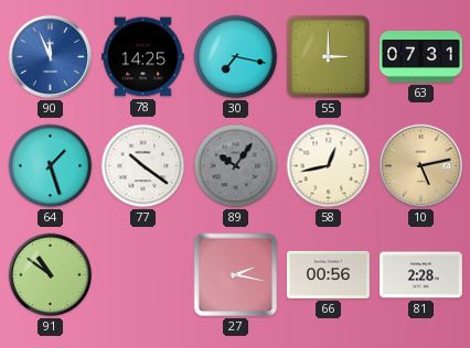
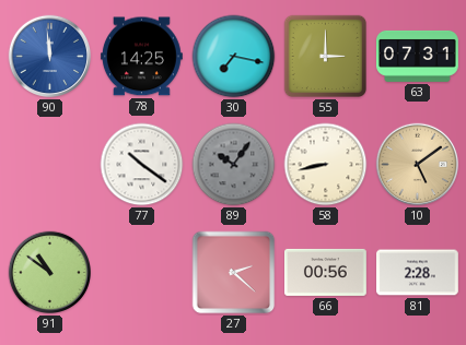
90: 11:56 -> 11:59
64: 1:27 -> none
58: 12:43 -> 8:43
10: 5:13 -> 5:09
27: 2:17 -> 2:22
